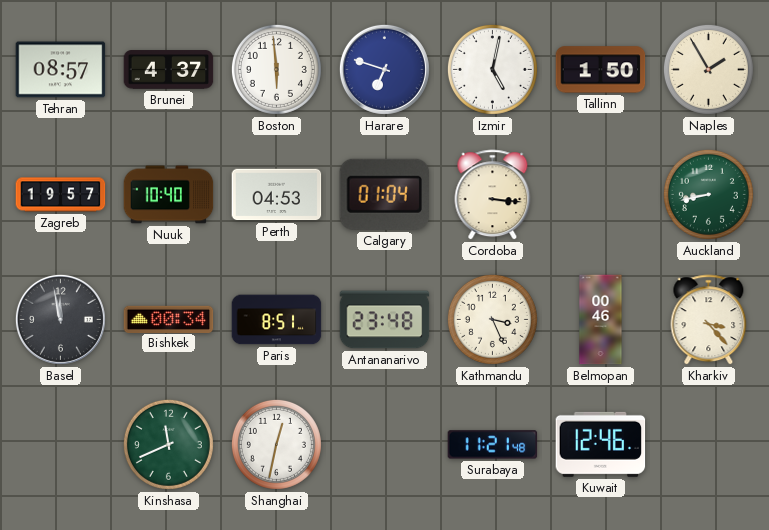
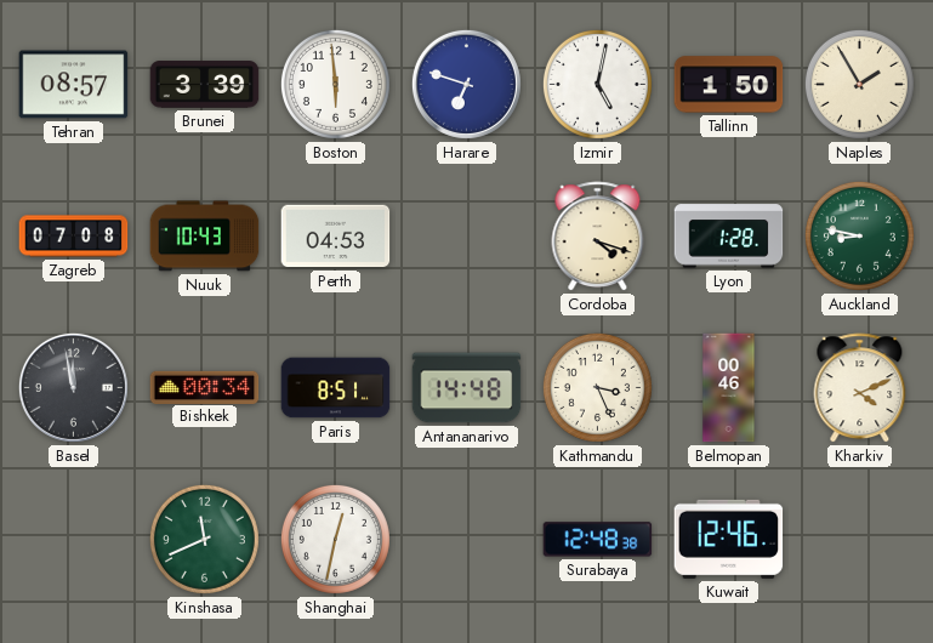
Brunei: 4:37 -> 3:39
Zagreb: 19:57 -> 07:08
Nuuk: 10:40 -> 10:43
Calgary: 01:04 -> none
Cordoba: 3:16 -> 4:18
Lyon: none -> 1:28
Auckland: 8:43 -> 8:47
Antananarivo: 23:48 -> 14:48
Kharkiv: 3:23 -> 4:11
Surabaya: 11:21 -> 12:48
